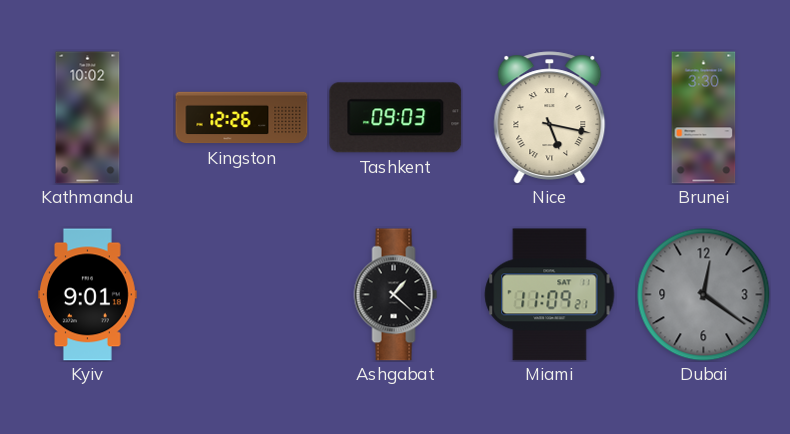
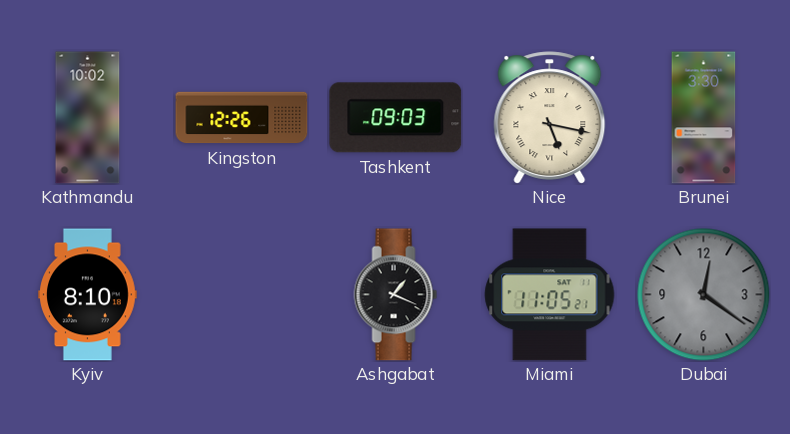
Kyiv: 9:01 -> 8:10
Ashgabat: 1:22 -> 1:19
Miami: 11:09 -> 11:05
